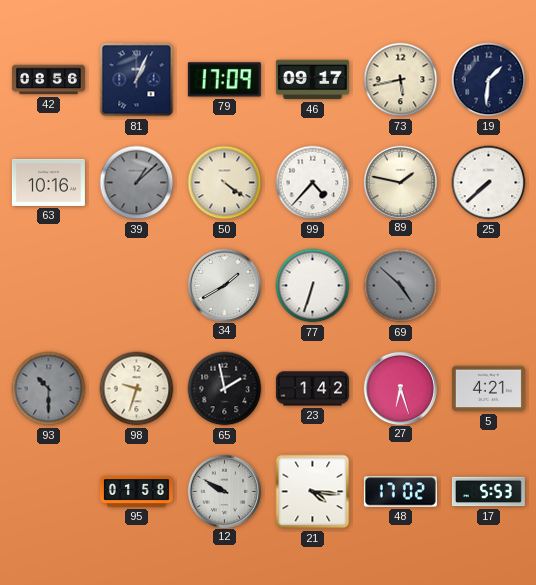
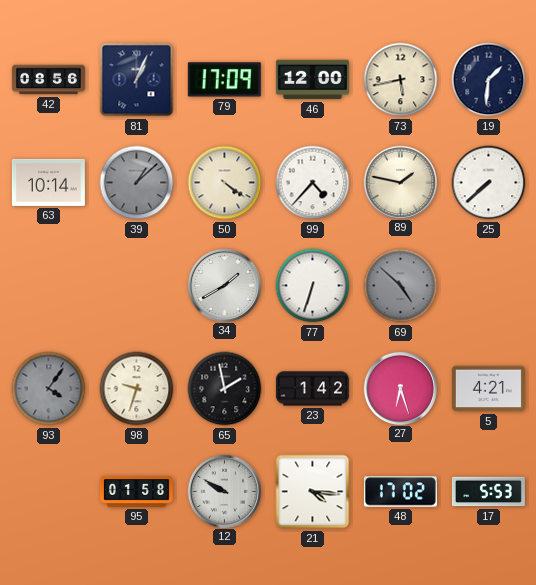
46: 09:17 -> 12:00
63: 10:16 -> 10:14
93: 10:30 -> 4:06
